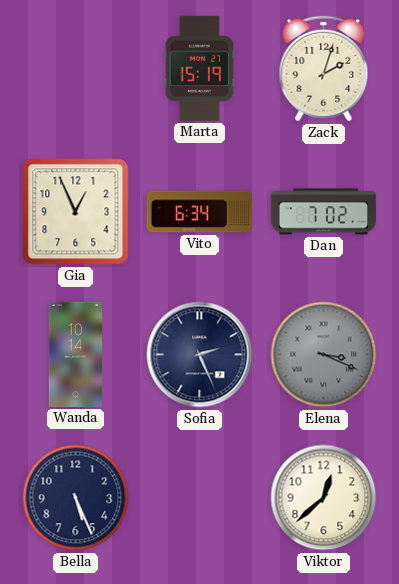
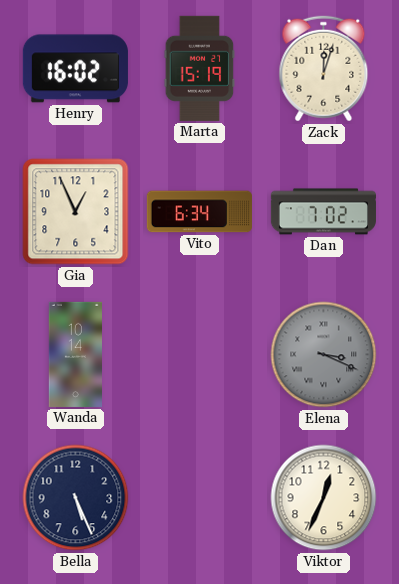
Henry: none -> 16:02
Zack: 2:03 -> 12:03
Sofia: 2:26 -> none
Viktor: 12:38 -> 12:34
